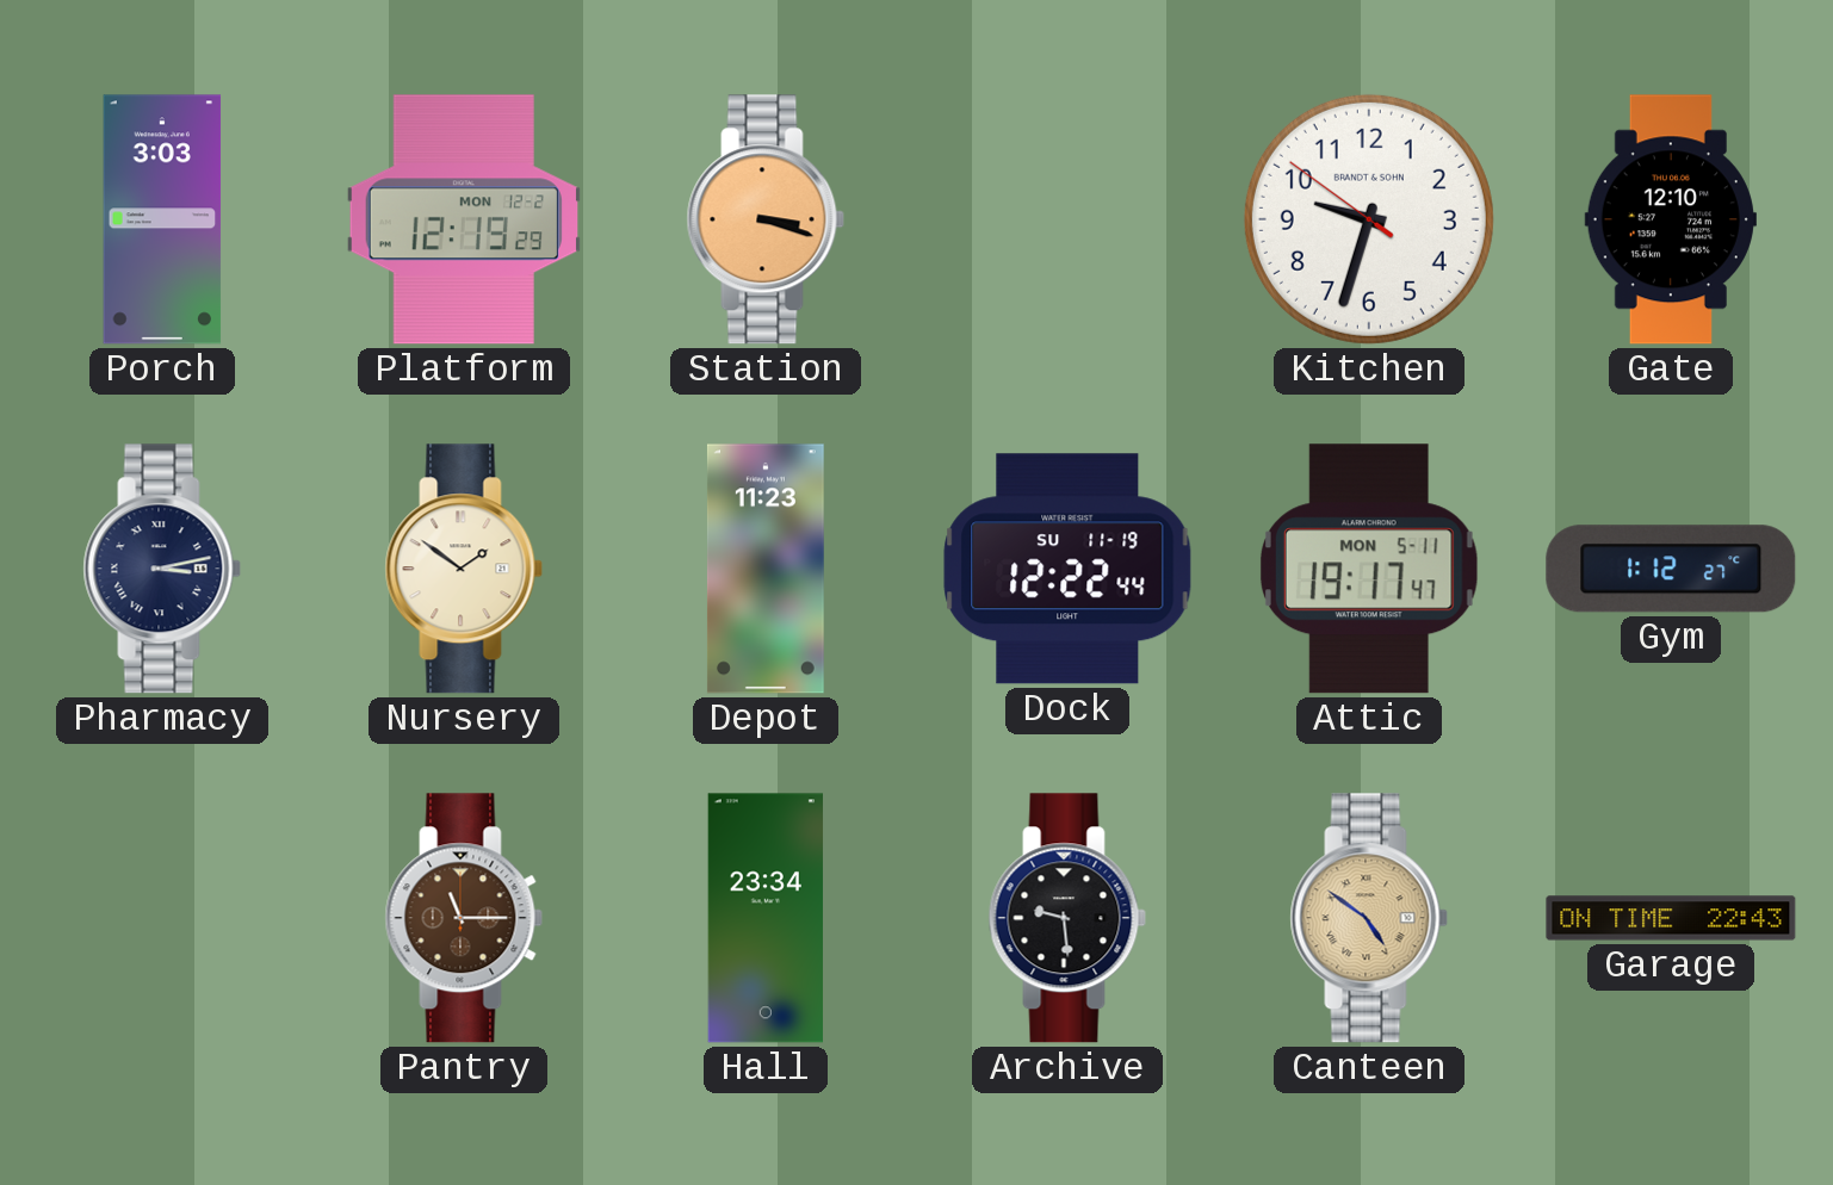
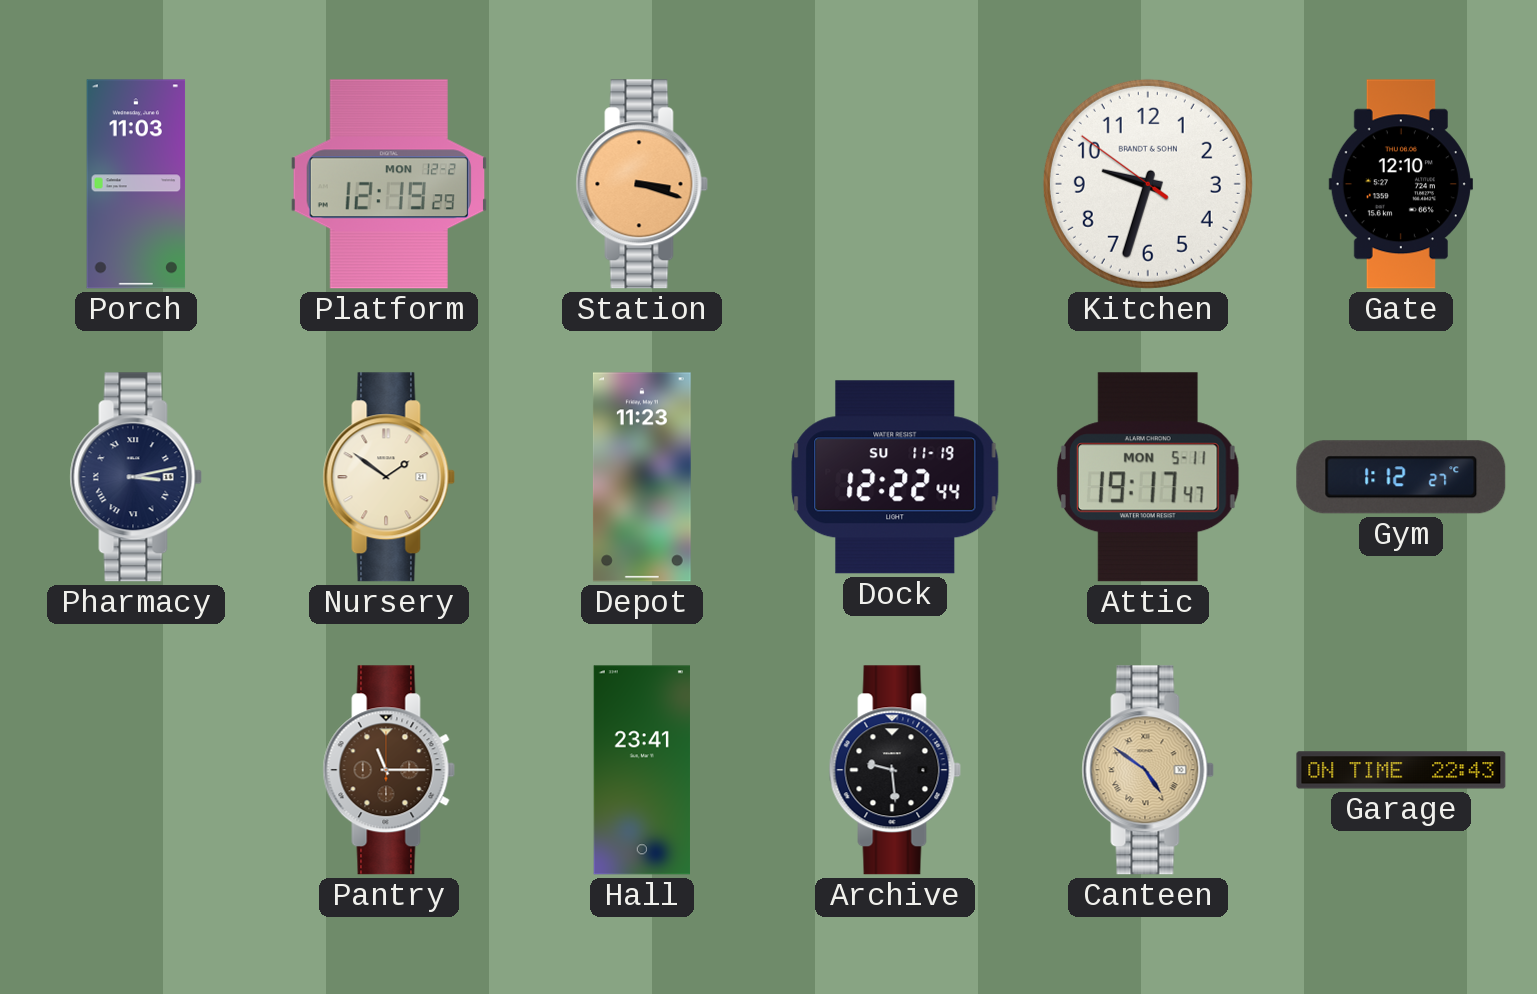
Porch: 3:03 -> 11:03
Hall: 23:34 -> 23:41
